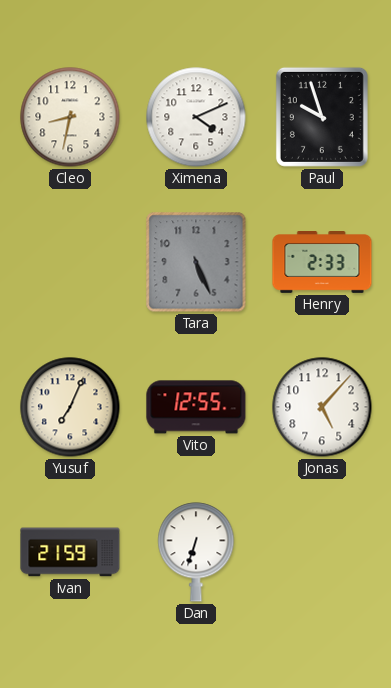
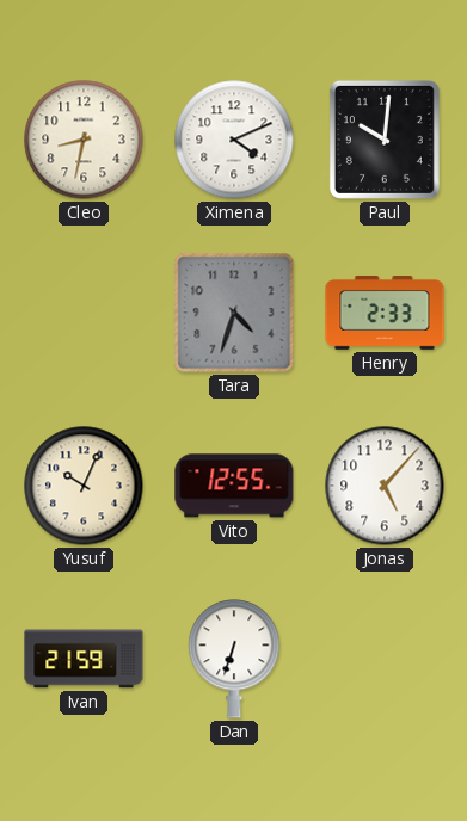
Paul: 9:57 -> 10:01
Tara: 5:26 -> 4:33
Yusuf: 7:04 -> 10:04
